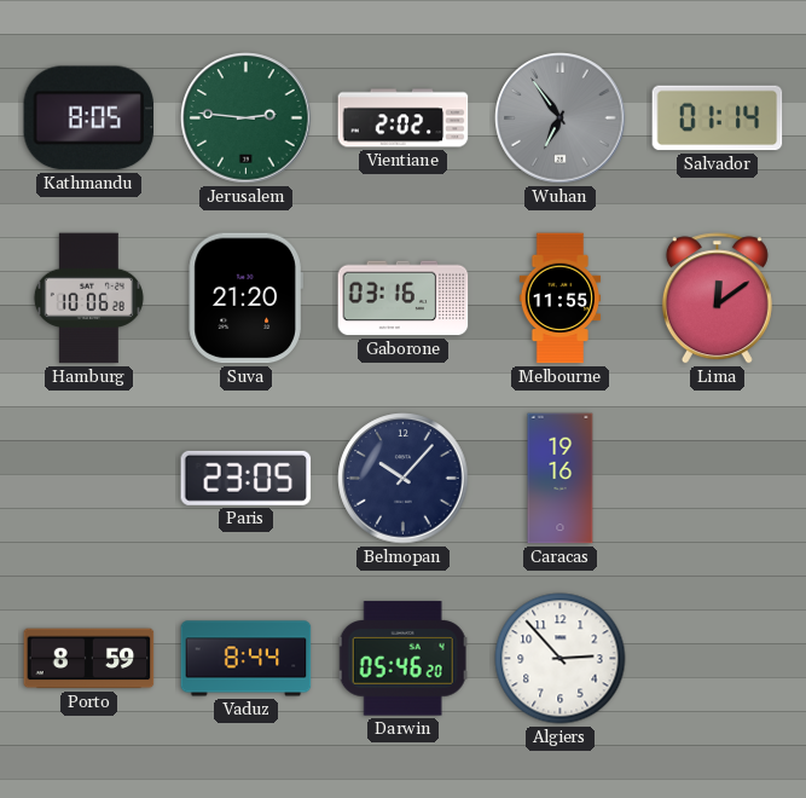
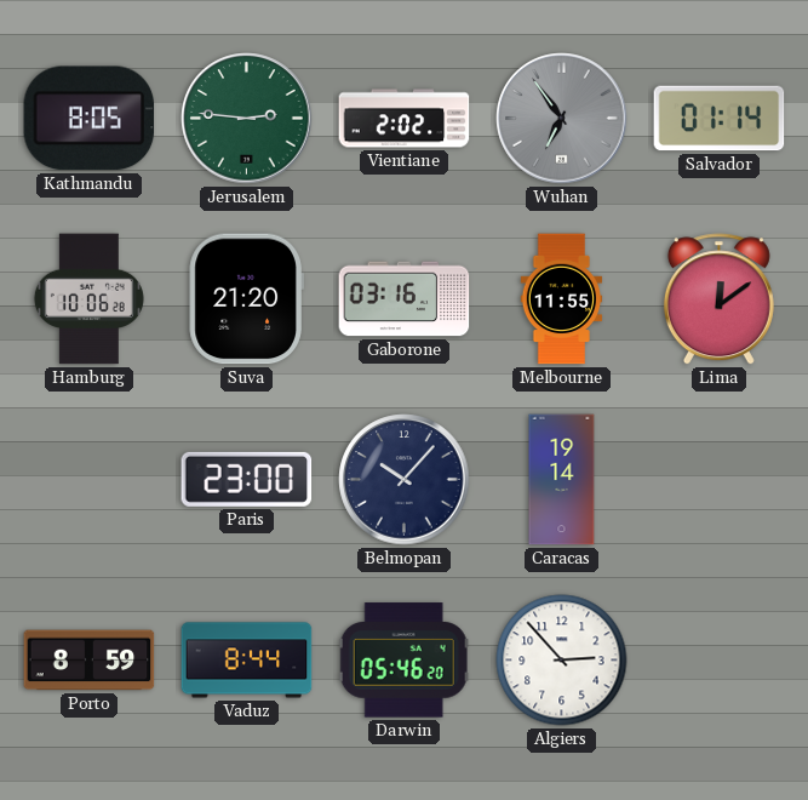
Paris: 23:05 -> 23:00
Caracas: 19:16 -> 19:14
